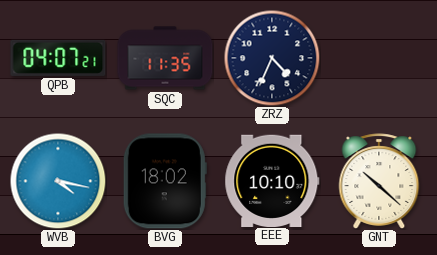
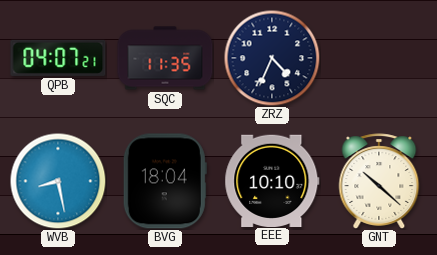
WVB: 4:17 -> 8:28
BVG: 18:02 -> 18:04
